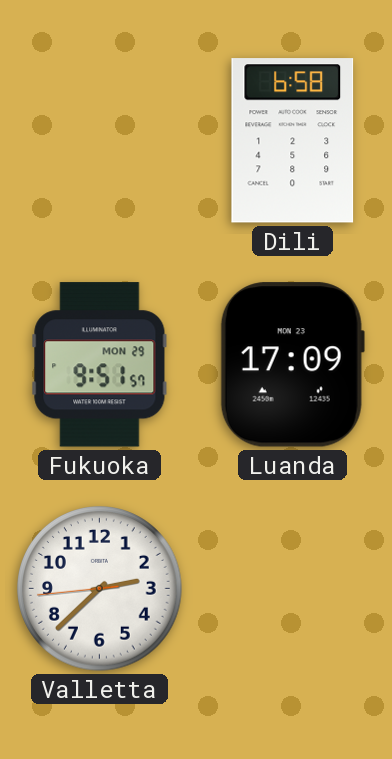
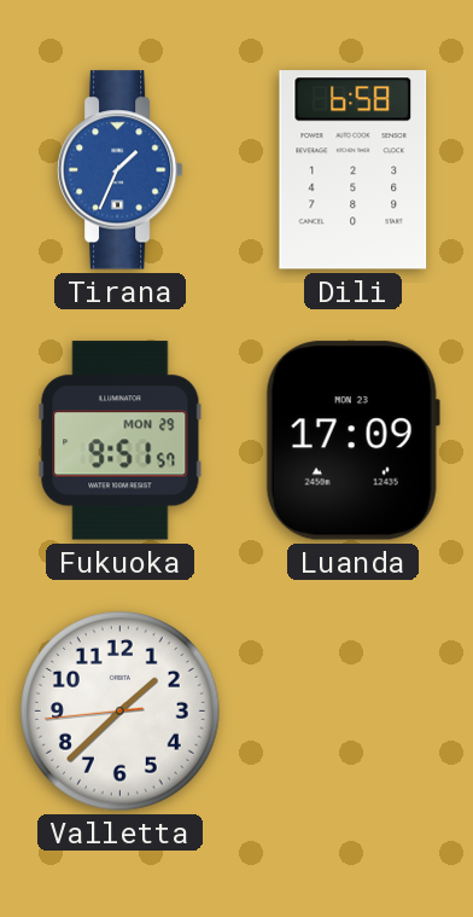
Tirana: none -> 1:34
Valletta: 2:37 -> 1:37
